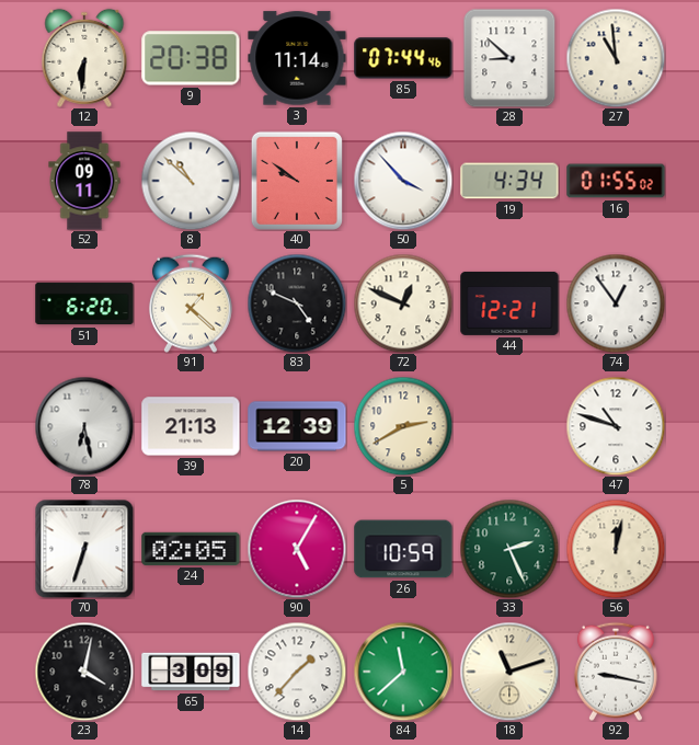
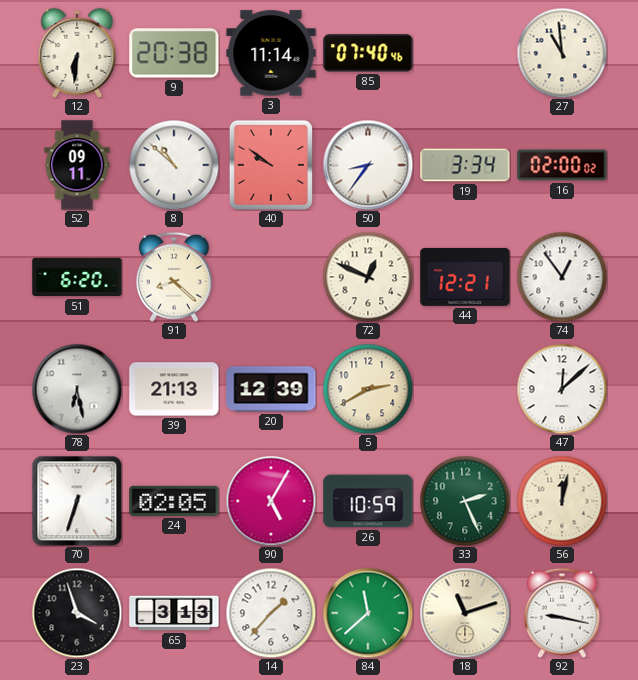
85: 07:44 -> 07:40
28: 8:52 -> none
50: 3:53 -> 8:36
19: 4:34 -> 3:34
16: 01:55 -> 02:00
91: 1:22 -> 8:22
83: 4:49 -> none
47: 10:48 -> 12:08
23: 4:02 -> 3:57
65: 3:09 -> 3:13
